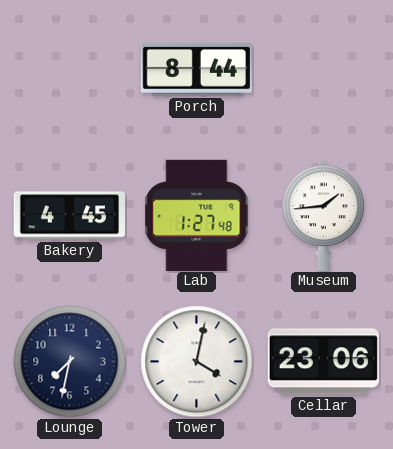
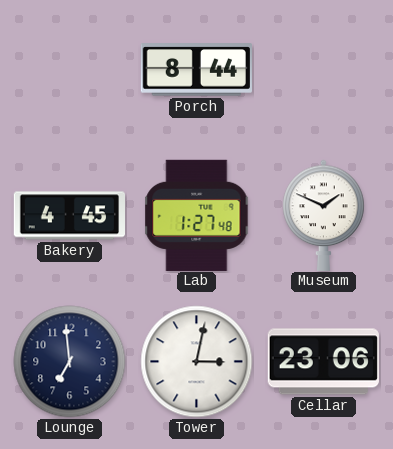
Museum: 1:44 -> 1:49
Lounge: 7:32 -> 6:59
Tower: 4:02 -> 3:02
